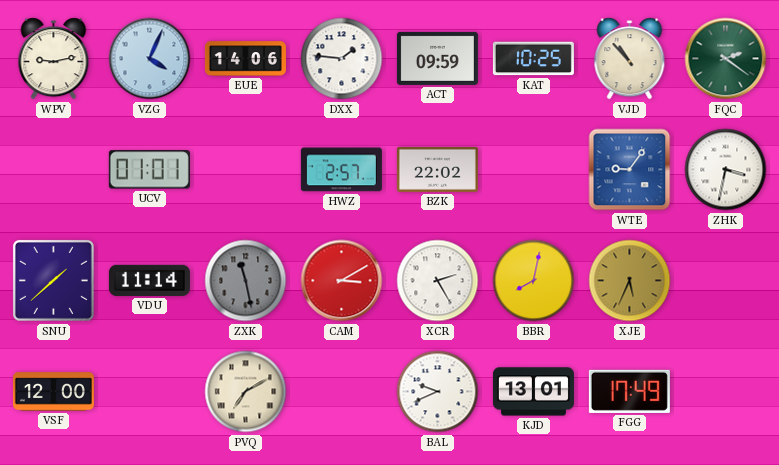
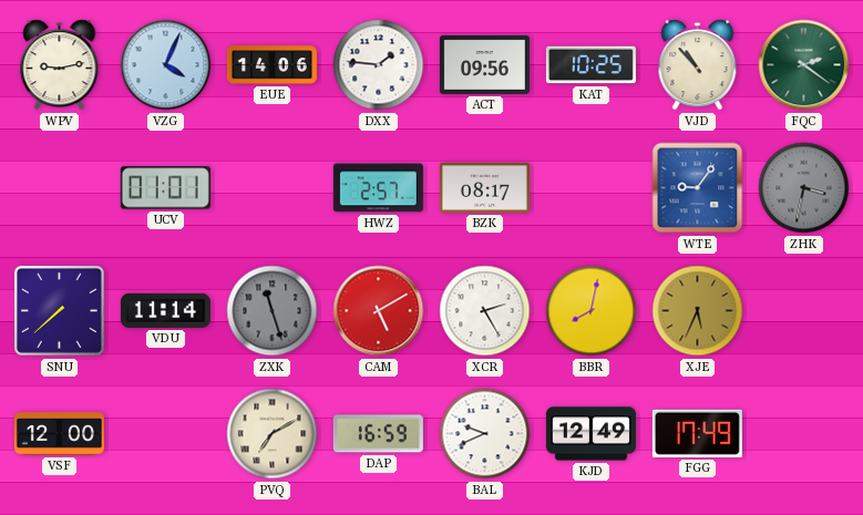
ACT: 09:59 -> 09:56
BZK: 22:02 -> 08:17
ZHK dial: white -> grey
SNU: 1:38 -> 7:38
ZXK: 11:28 -> 11:27
CAM: 3:10 -> 5:10
DAP: none -> 16:59
KJD: 13:01 -> 12:49
